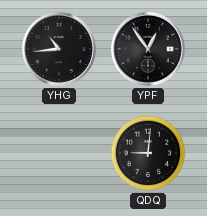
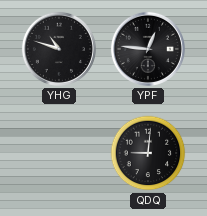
YHG: 10:44 -> 10:48
YPF: 12:54 -> 12:46
